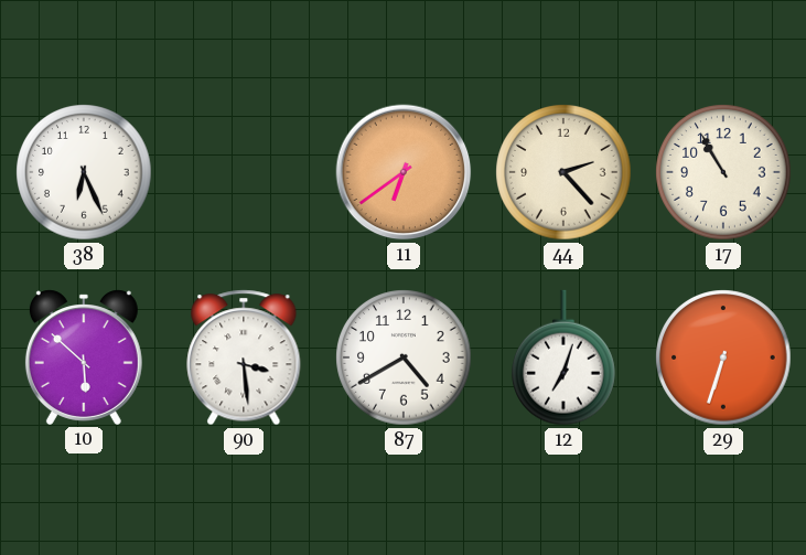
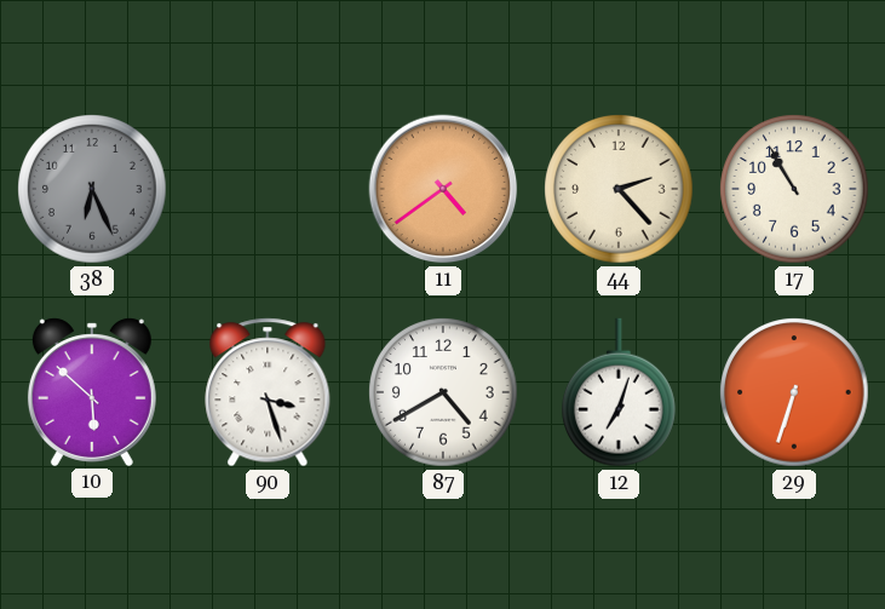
38 dial: white -> grey
11: 6:39 -> 4:39
90: 3:29 -> 3:27
